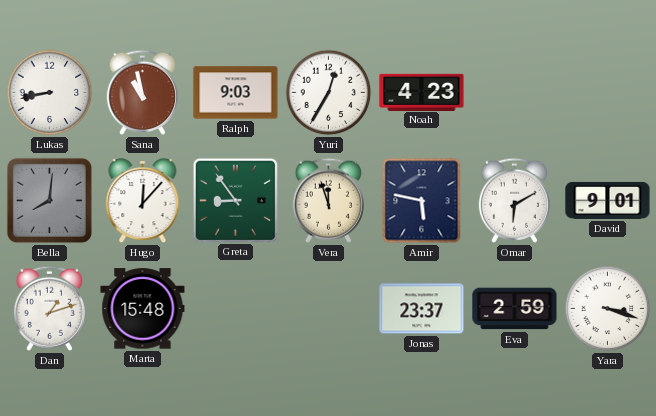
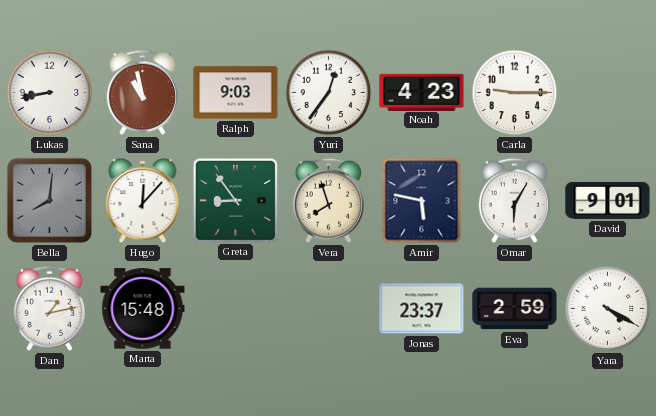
Yuri: 12:35 -> 12:36
Carla: none -> 9:15
Vera: 11:57 -> 7:57
Omar: 6:10 -> 6:05
Dan: 1:12 -> 1:13
Yara: 3:18 -> 4:20
